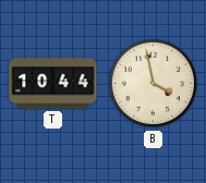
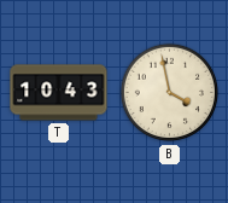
T: 10:44 -> 10:43
